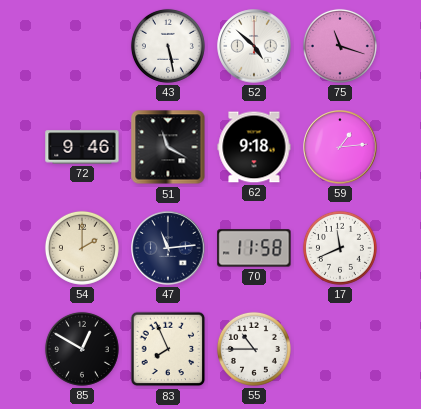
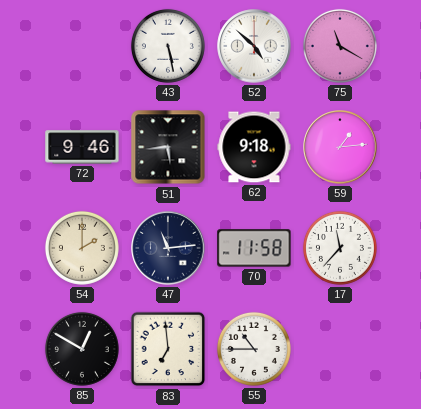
75: 11:18 -> 11:20
51: 11:20 -> 5:44
17: 11:41 -> 11:37
83: 7:56 -> 6:59
